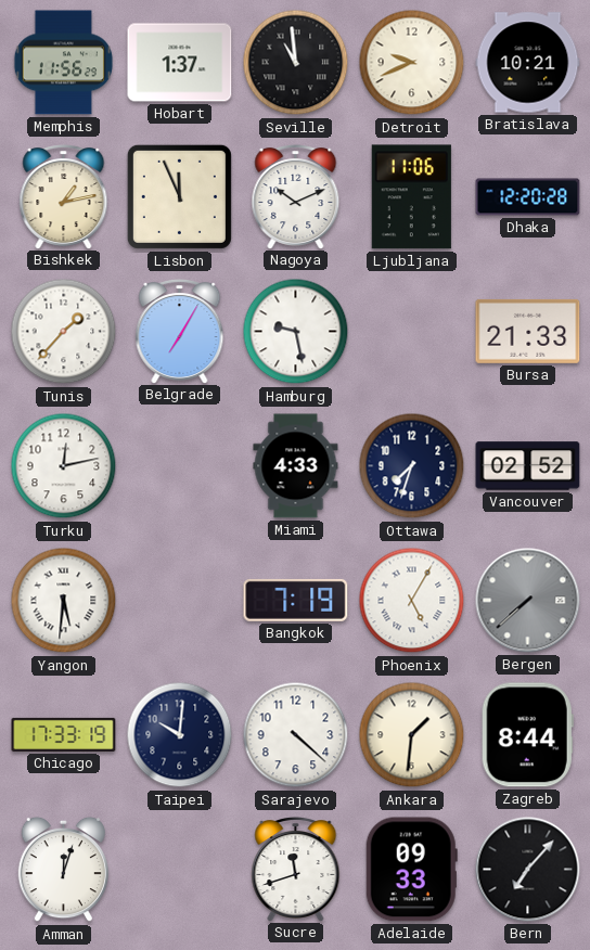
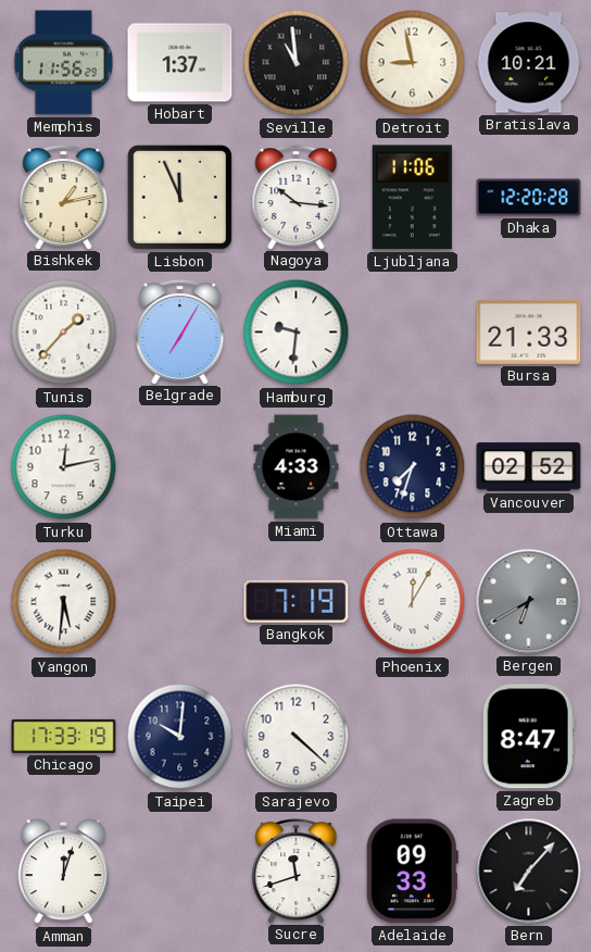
Detroit: 9:41 -> 8:58
Nagoya: 10:11 -> 10:16
Hamburg: 9:28 -> 9:31
Phoenix: 5:05 -> 12:05
Bergen: 7:38 -> 6:40
Ankara: 1:31 -> none
Zagreb: 8:44 -> 8:47
